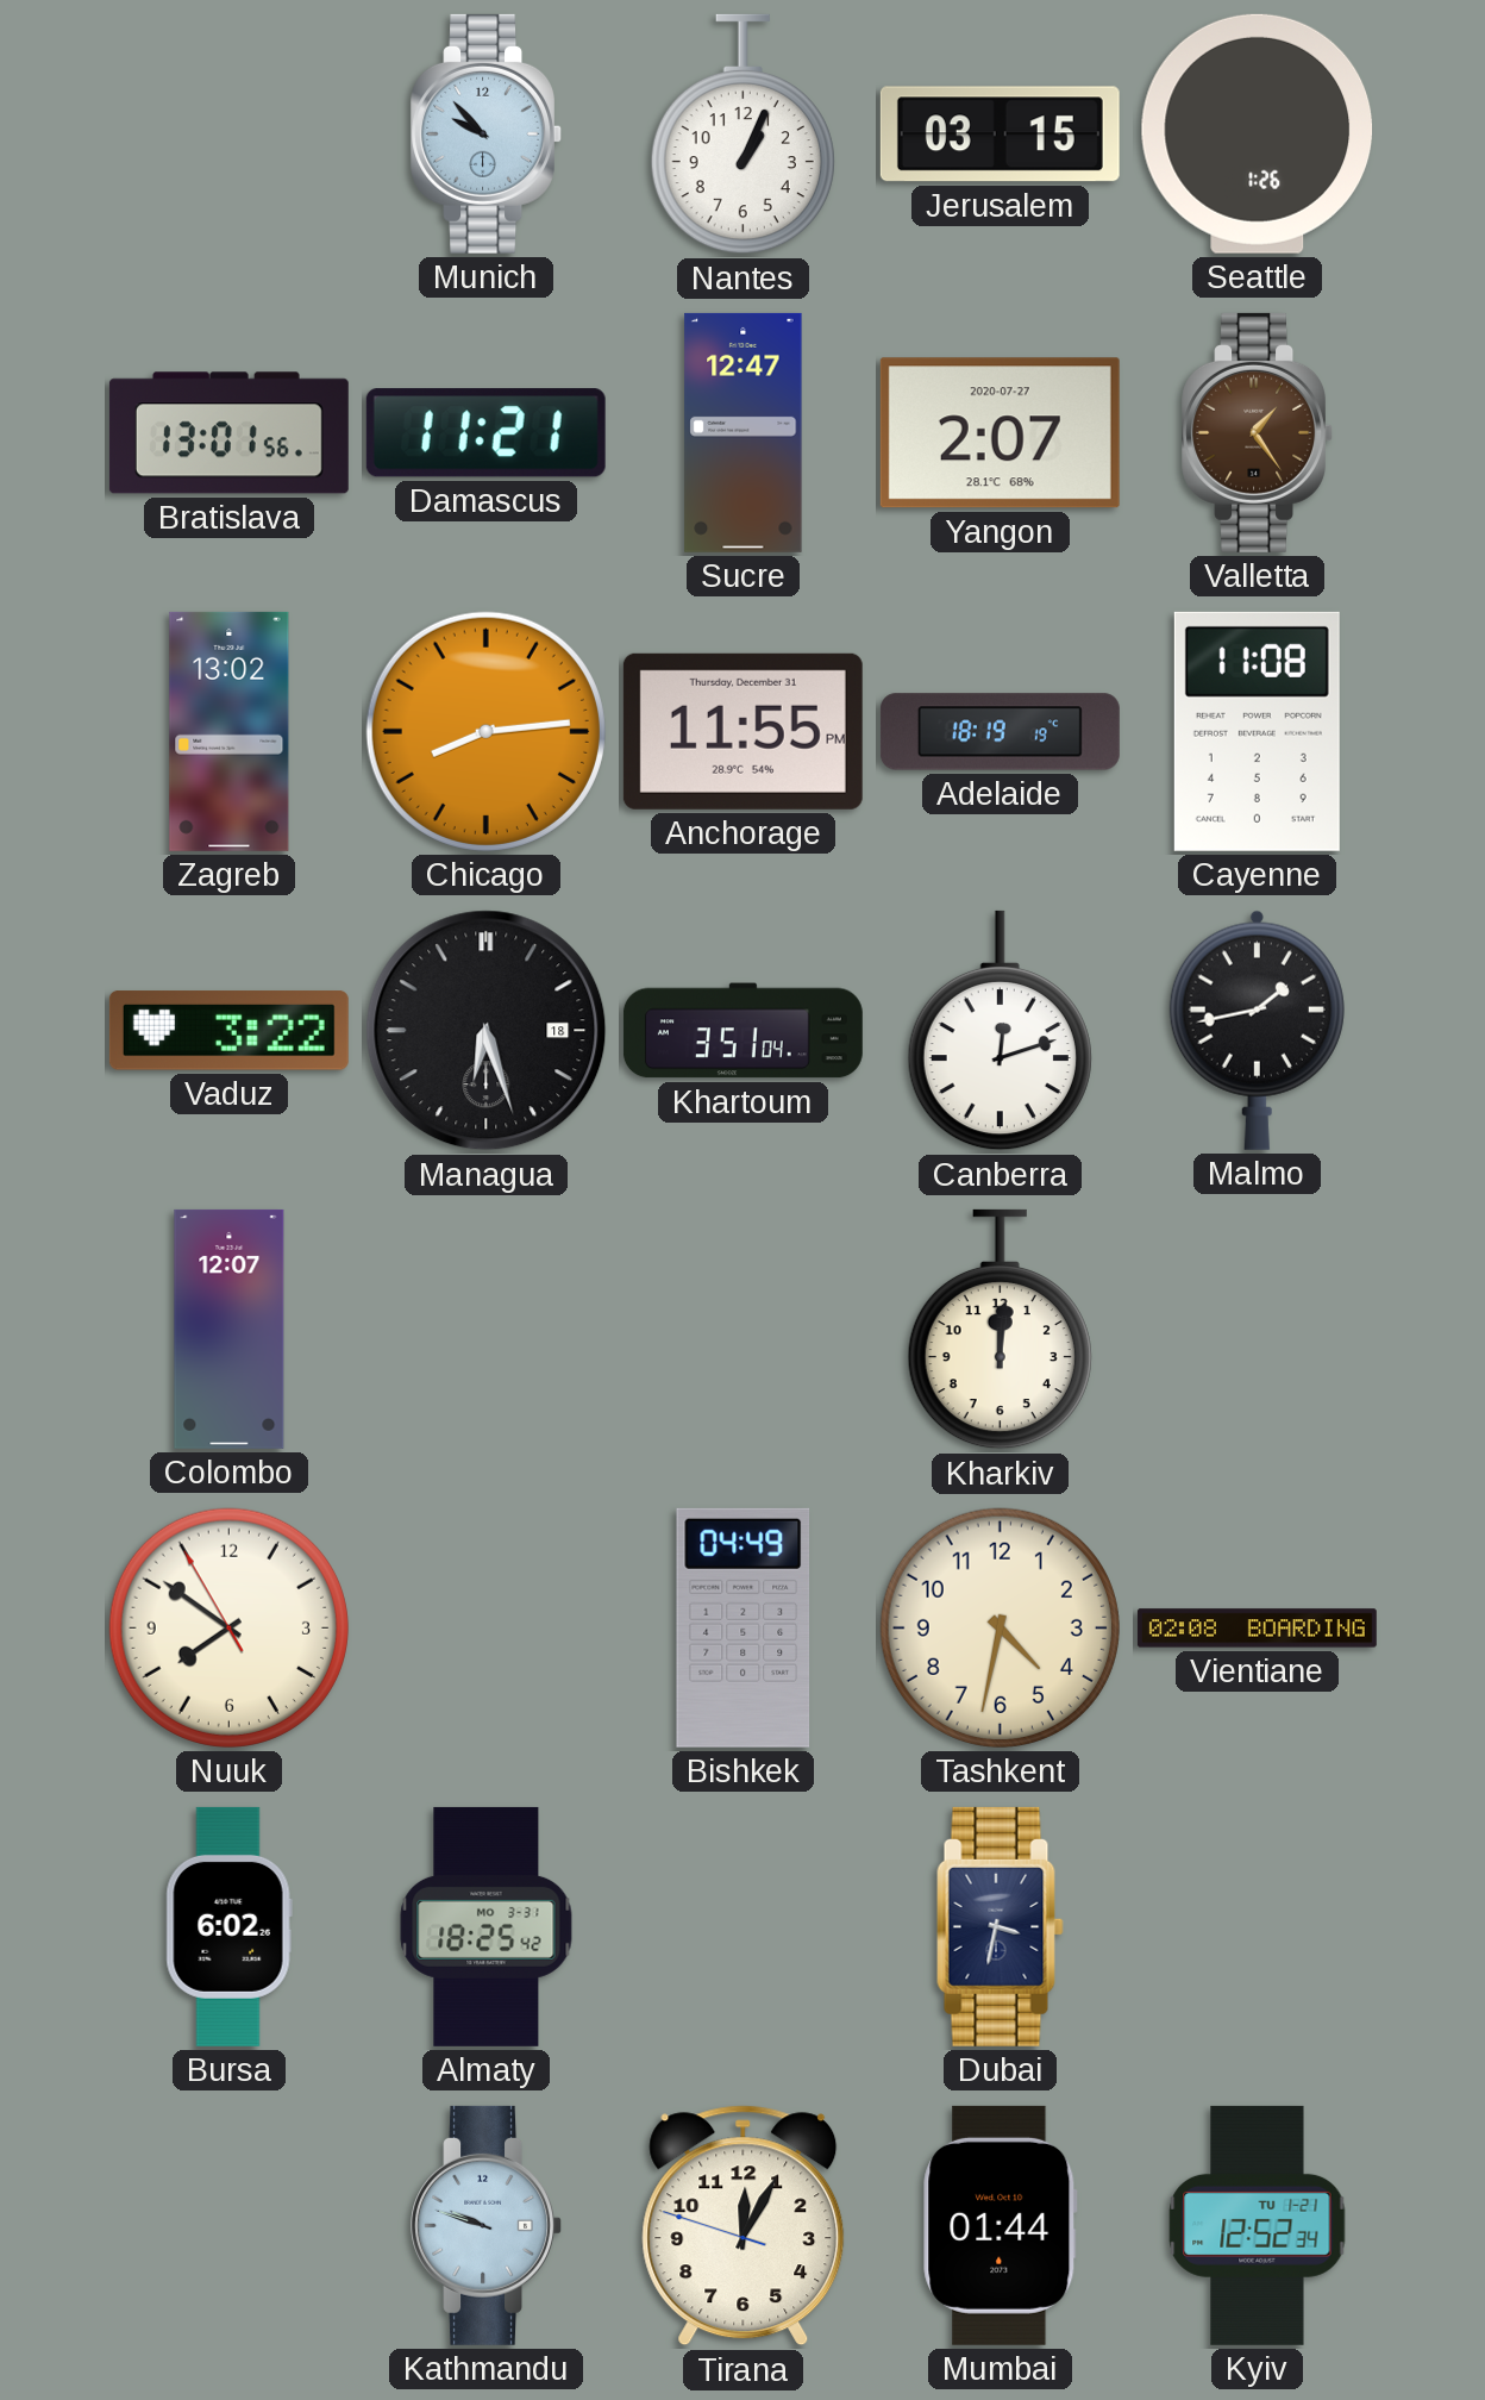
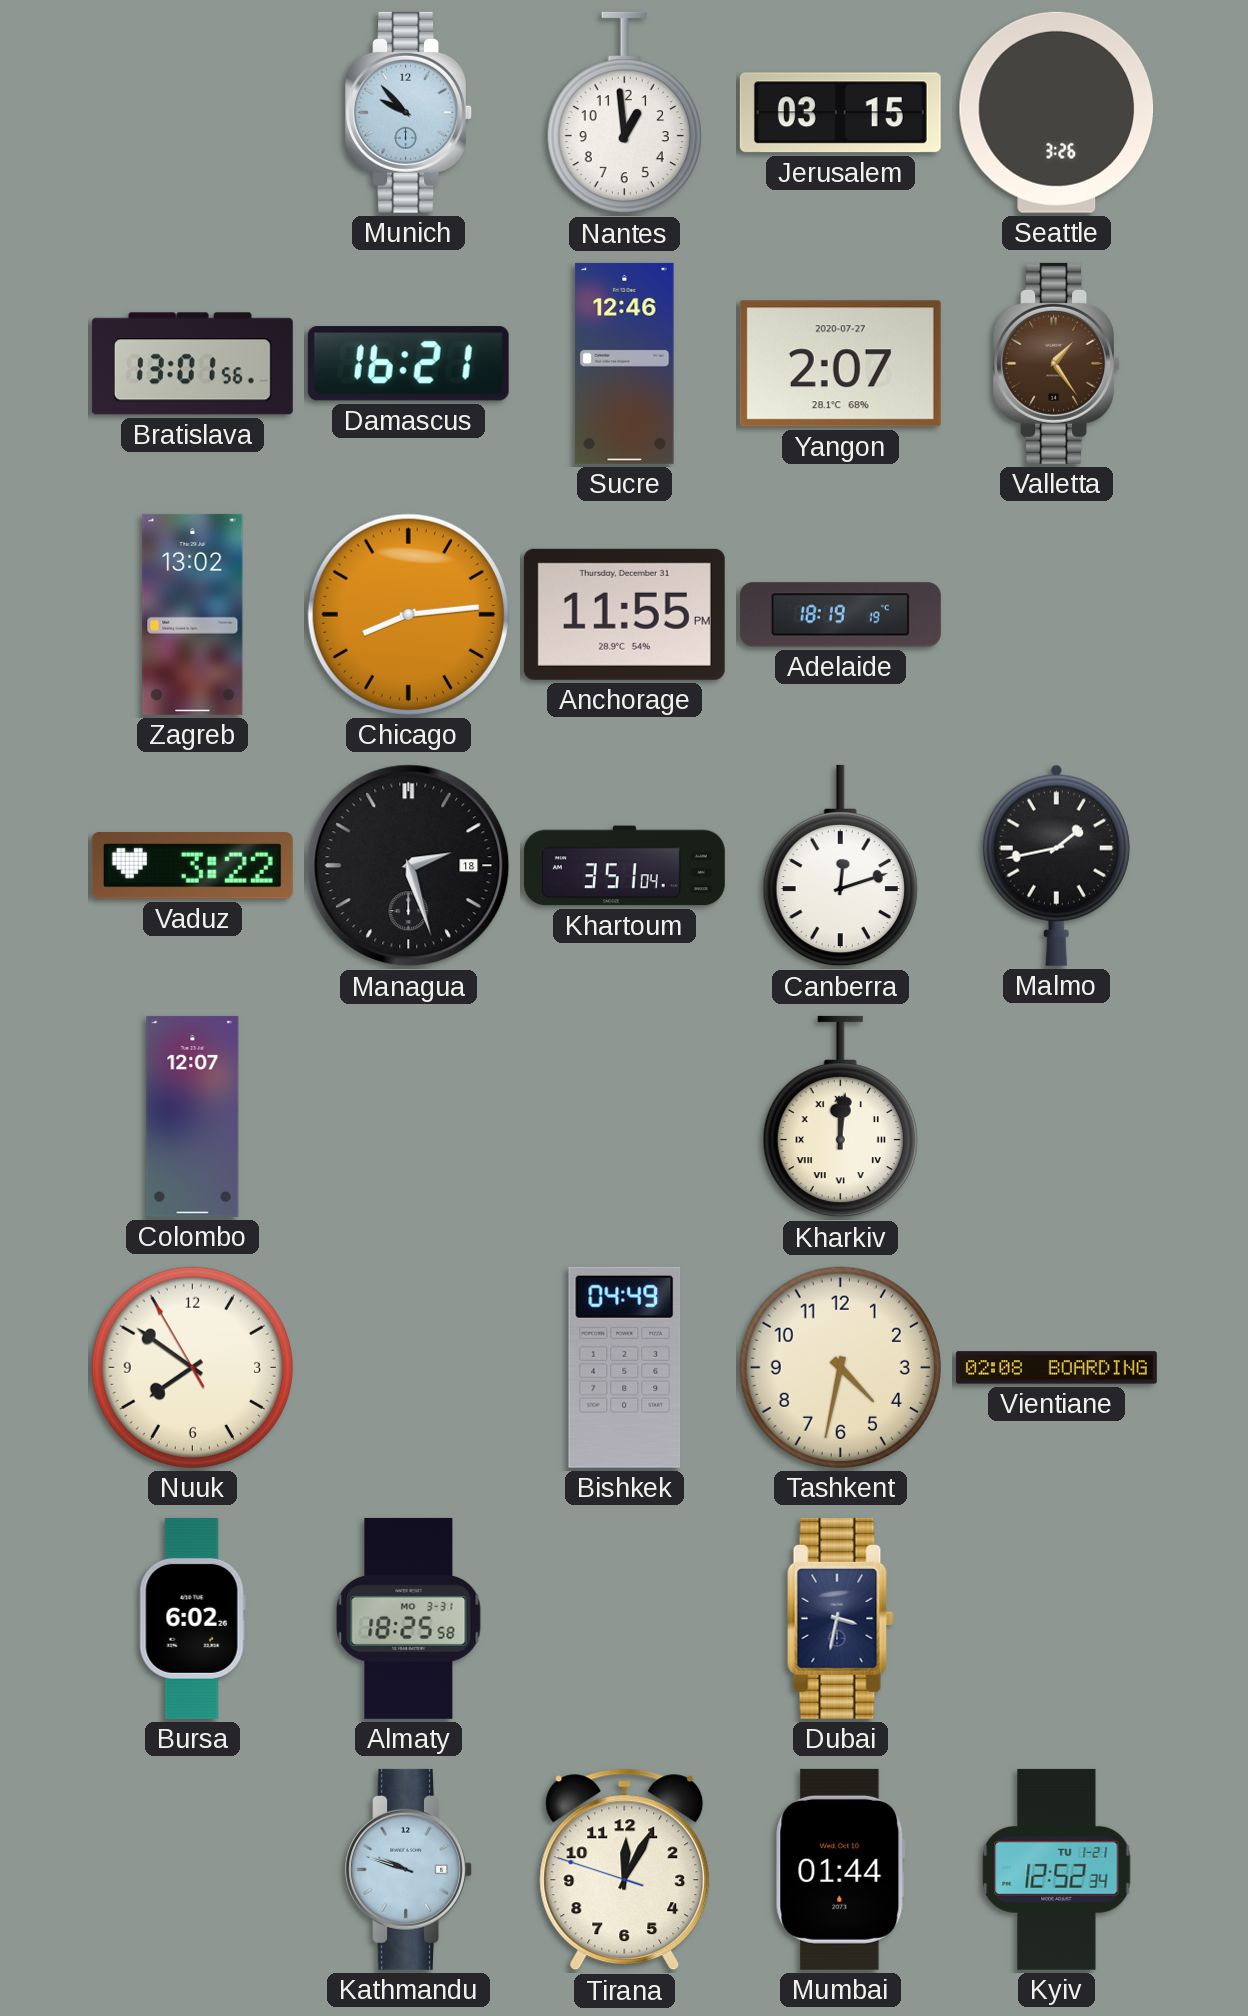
Nantes: 1:04 -> 12:59
Seattle: 1:26 -> 3:26
Damascus: 11:21 -> 16:21
Sucre: 12:47 -> 12:46
Cayenne: 11:08 -> none
Managua: 6:27 -> 2:27
Kharkiv numerals: Arabic -> Roman
Almaty: 18:25:42 -> 18:25:58
